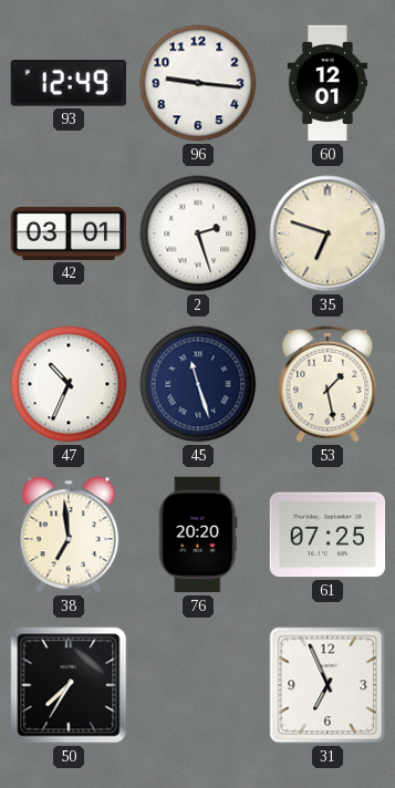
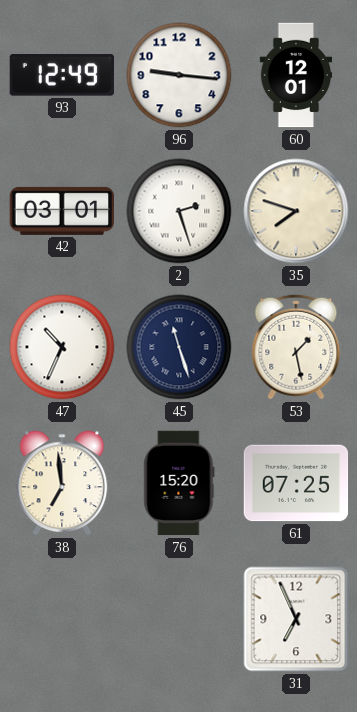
35: 6:48 -> 7:48
76: 20:20 -> 15:20
50: 7:35 -> none
